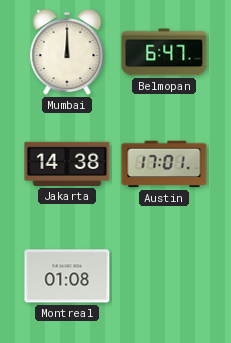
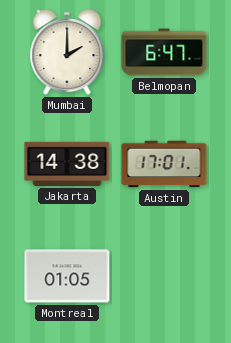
Mumbai: 12:00 -> 2:00
Montreal: 01:08 -> 01:05
